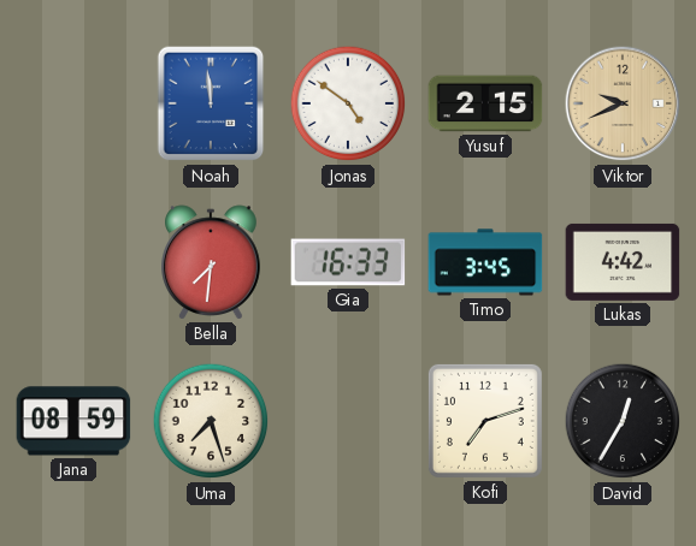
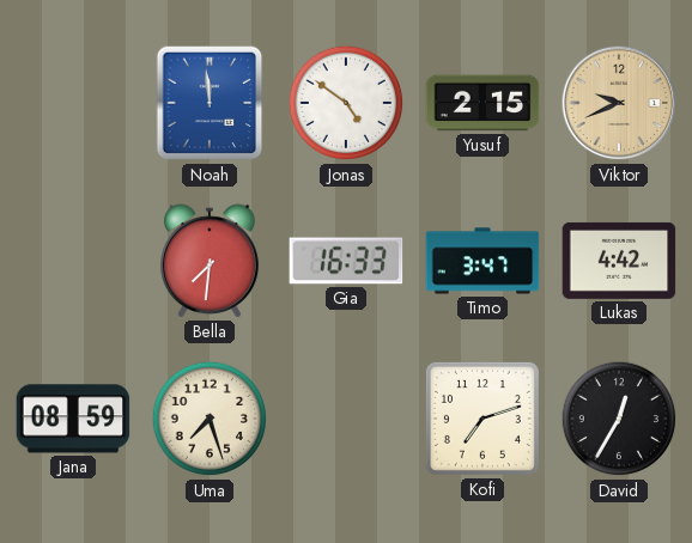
Timo: 3:45 -> 3:47
